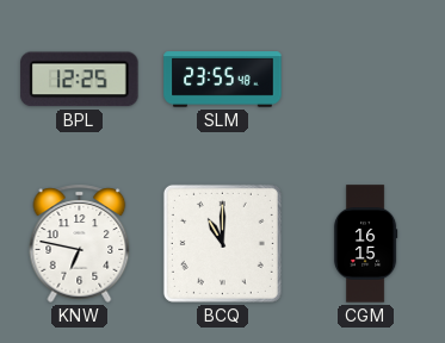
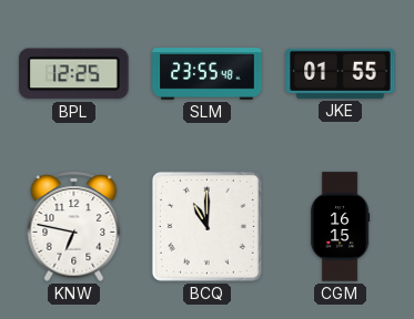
JKE: none -> 01:55
